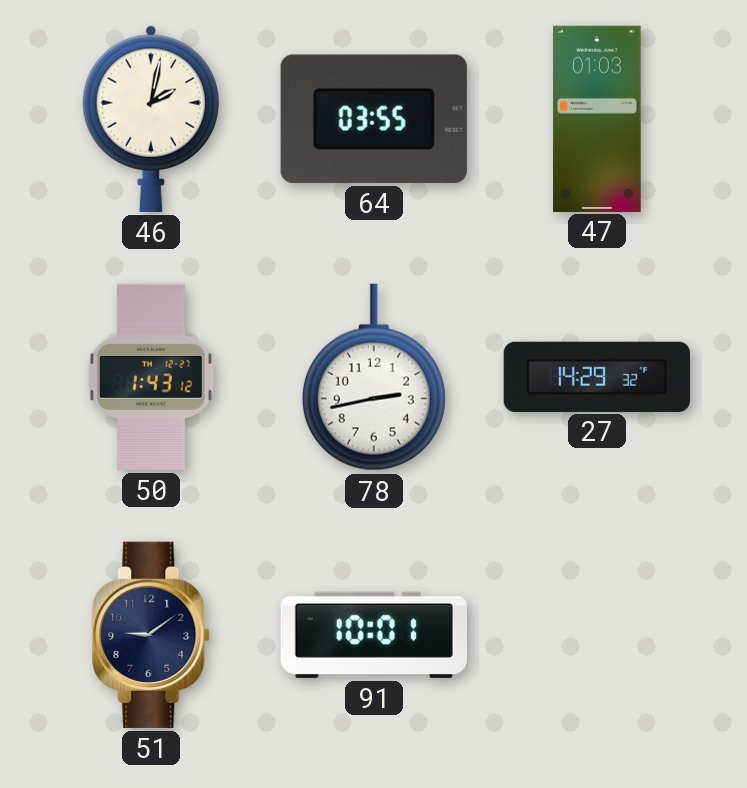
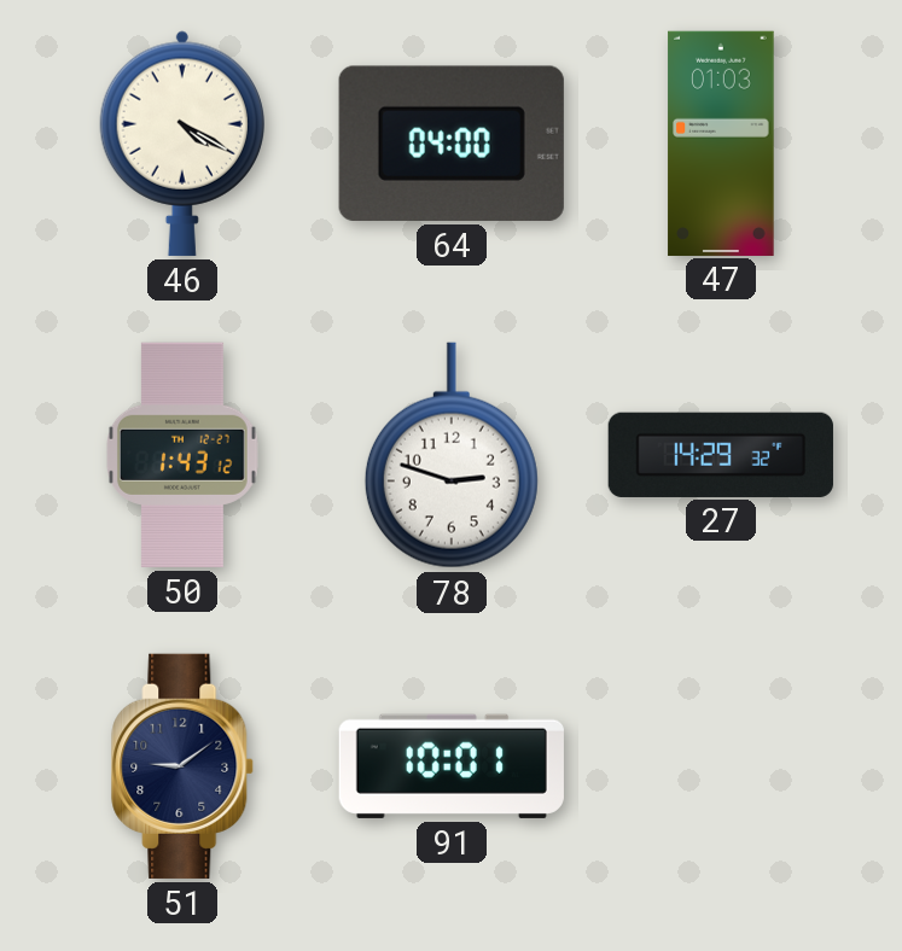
46: 2:02 -> 4:20
64: 03:55 -> 04:00
78: 2:43 -> 2:48
